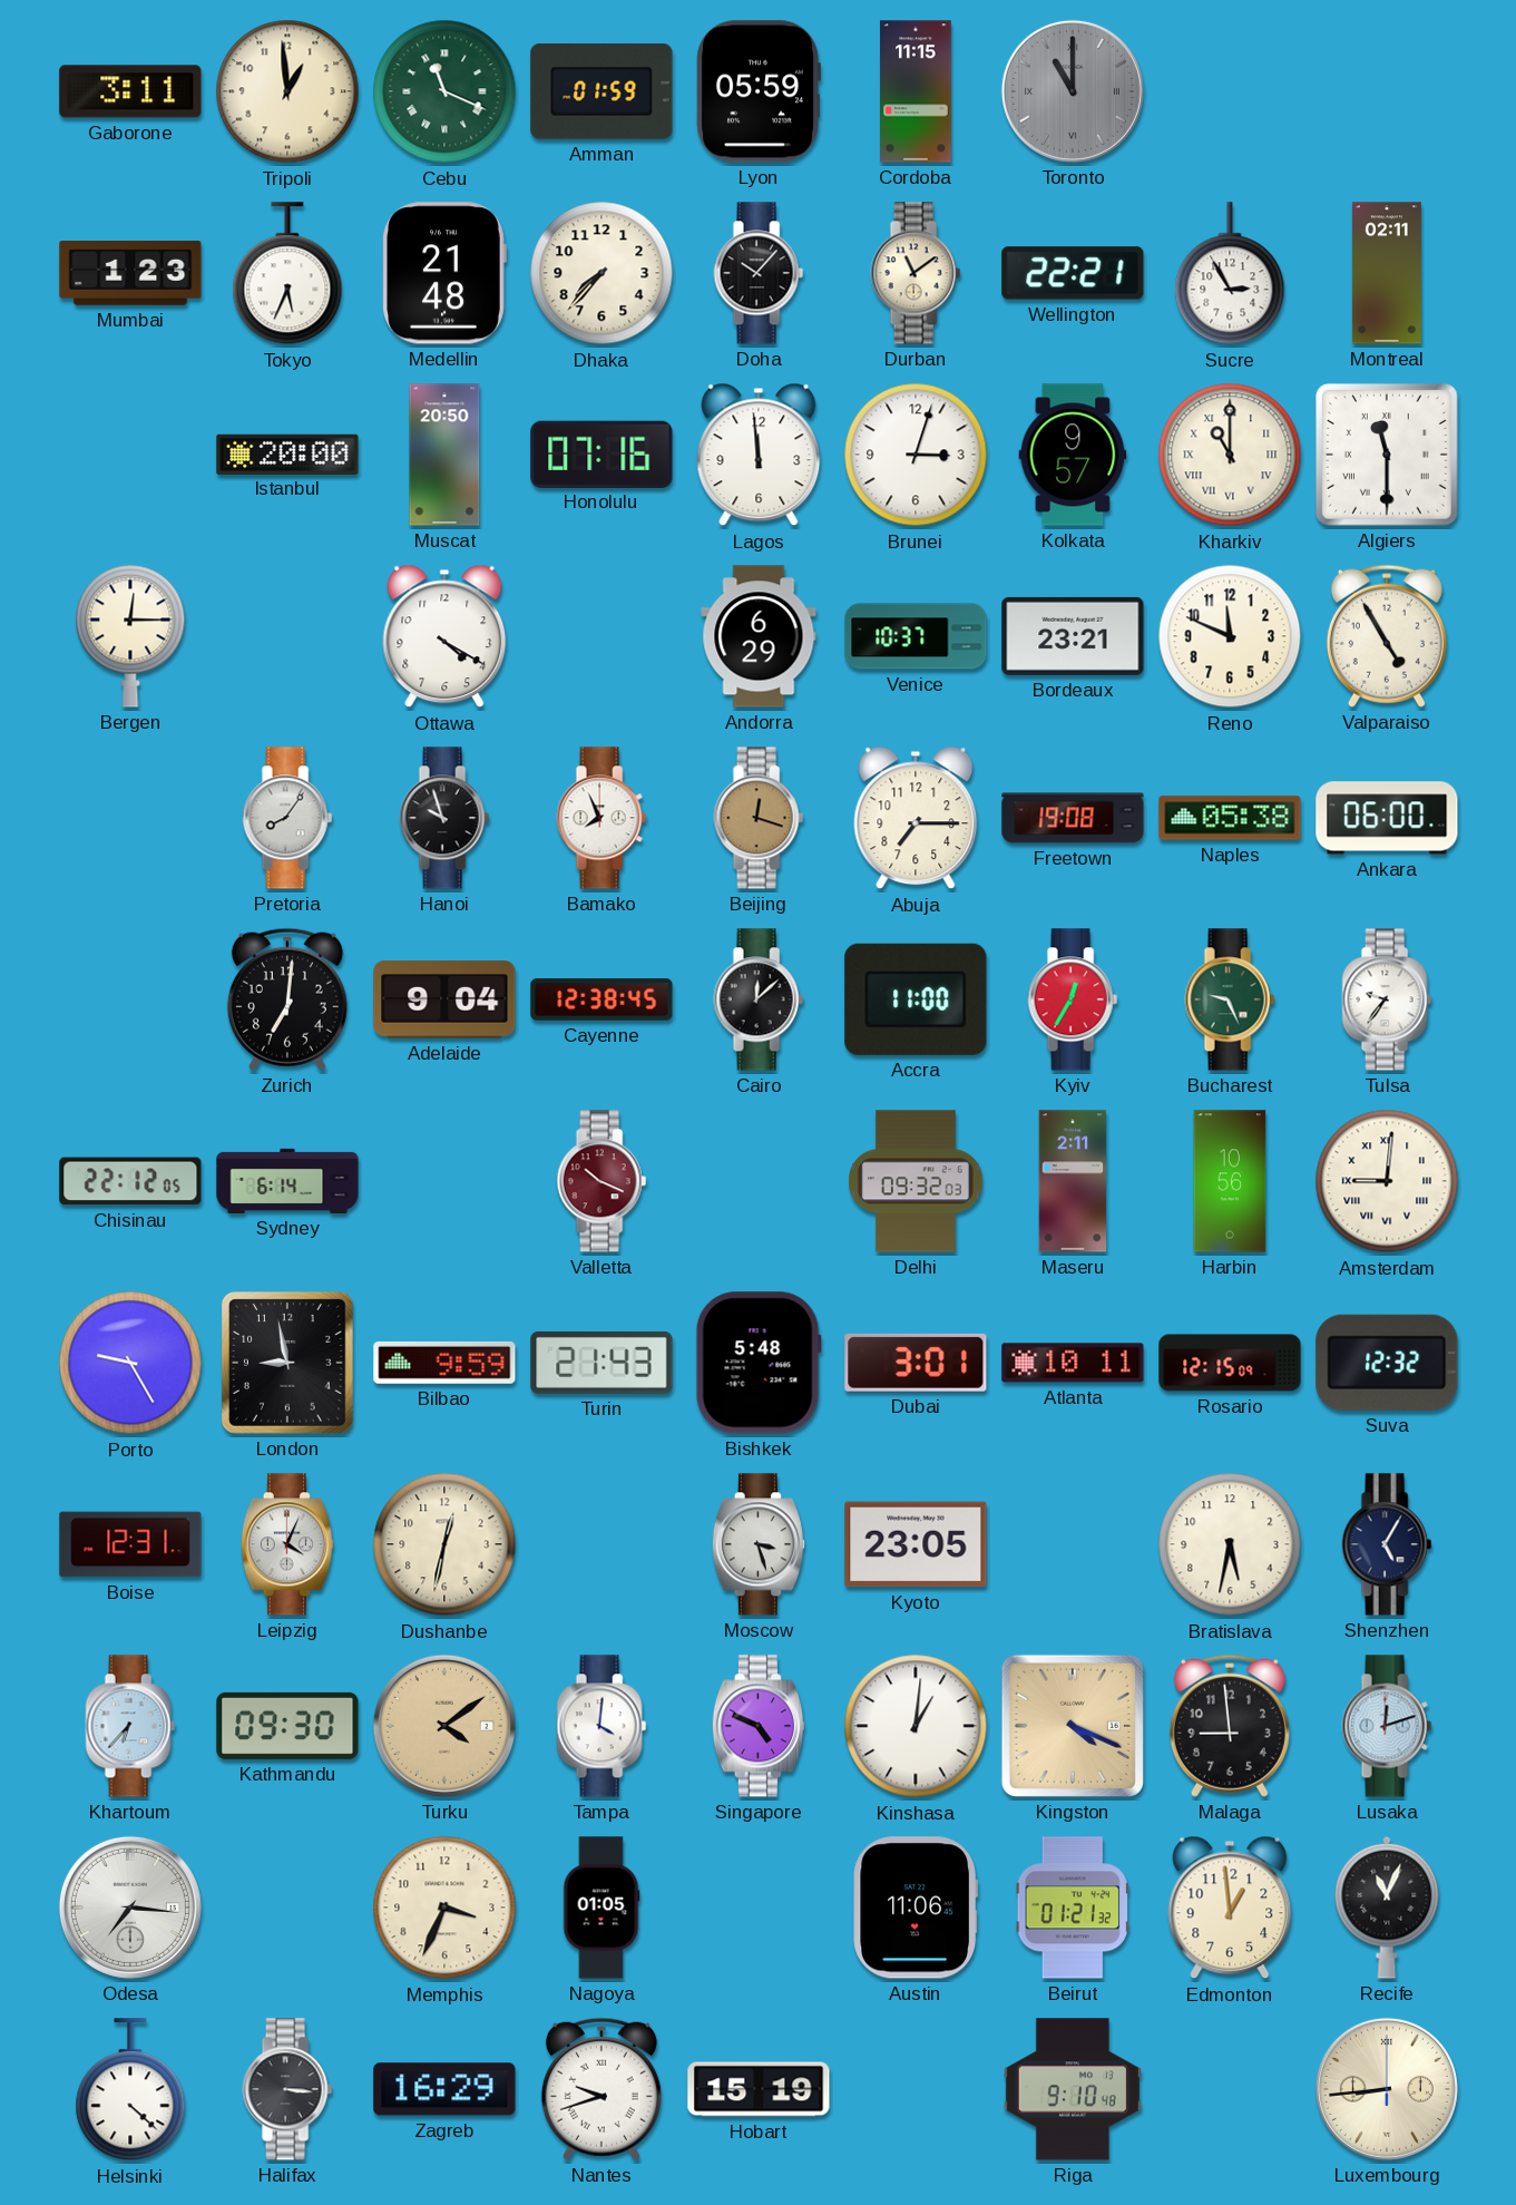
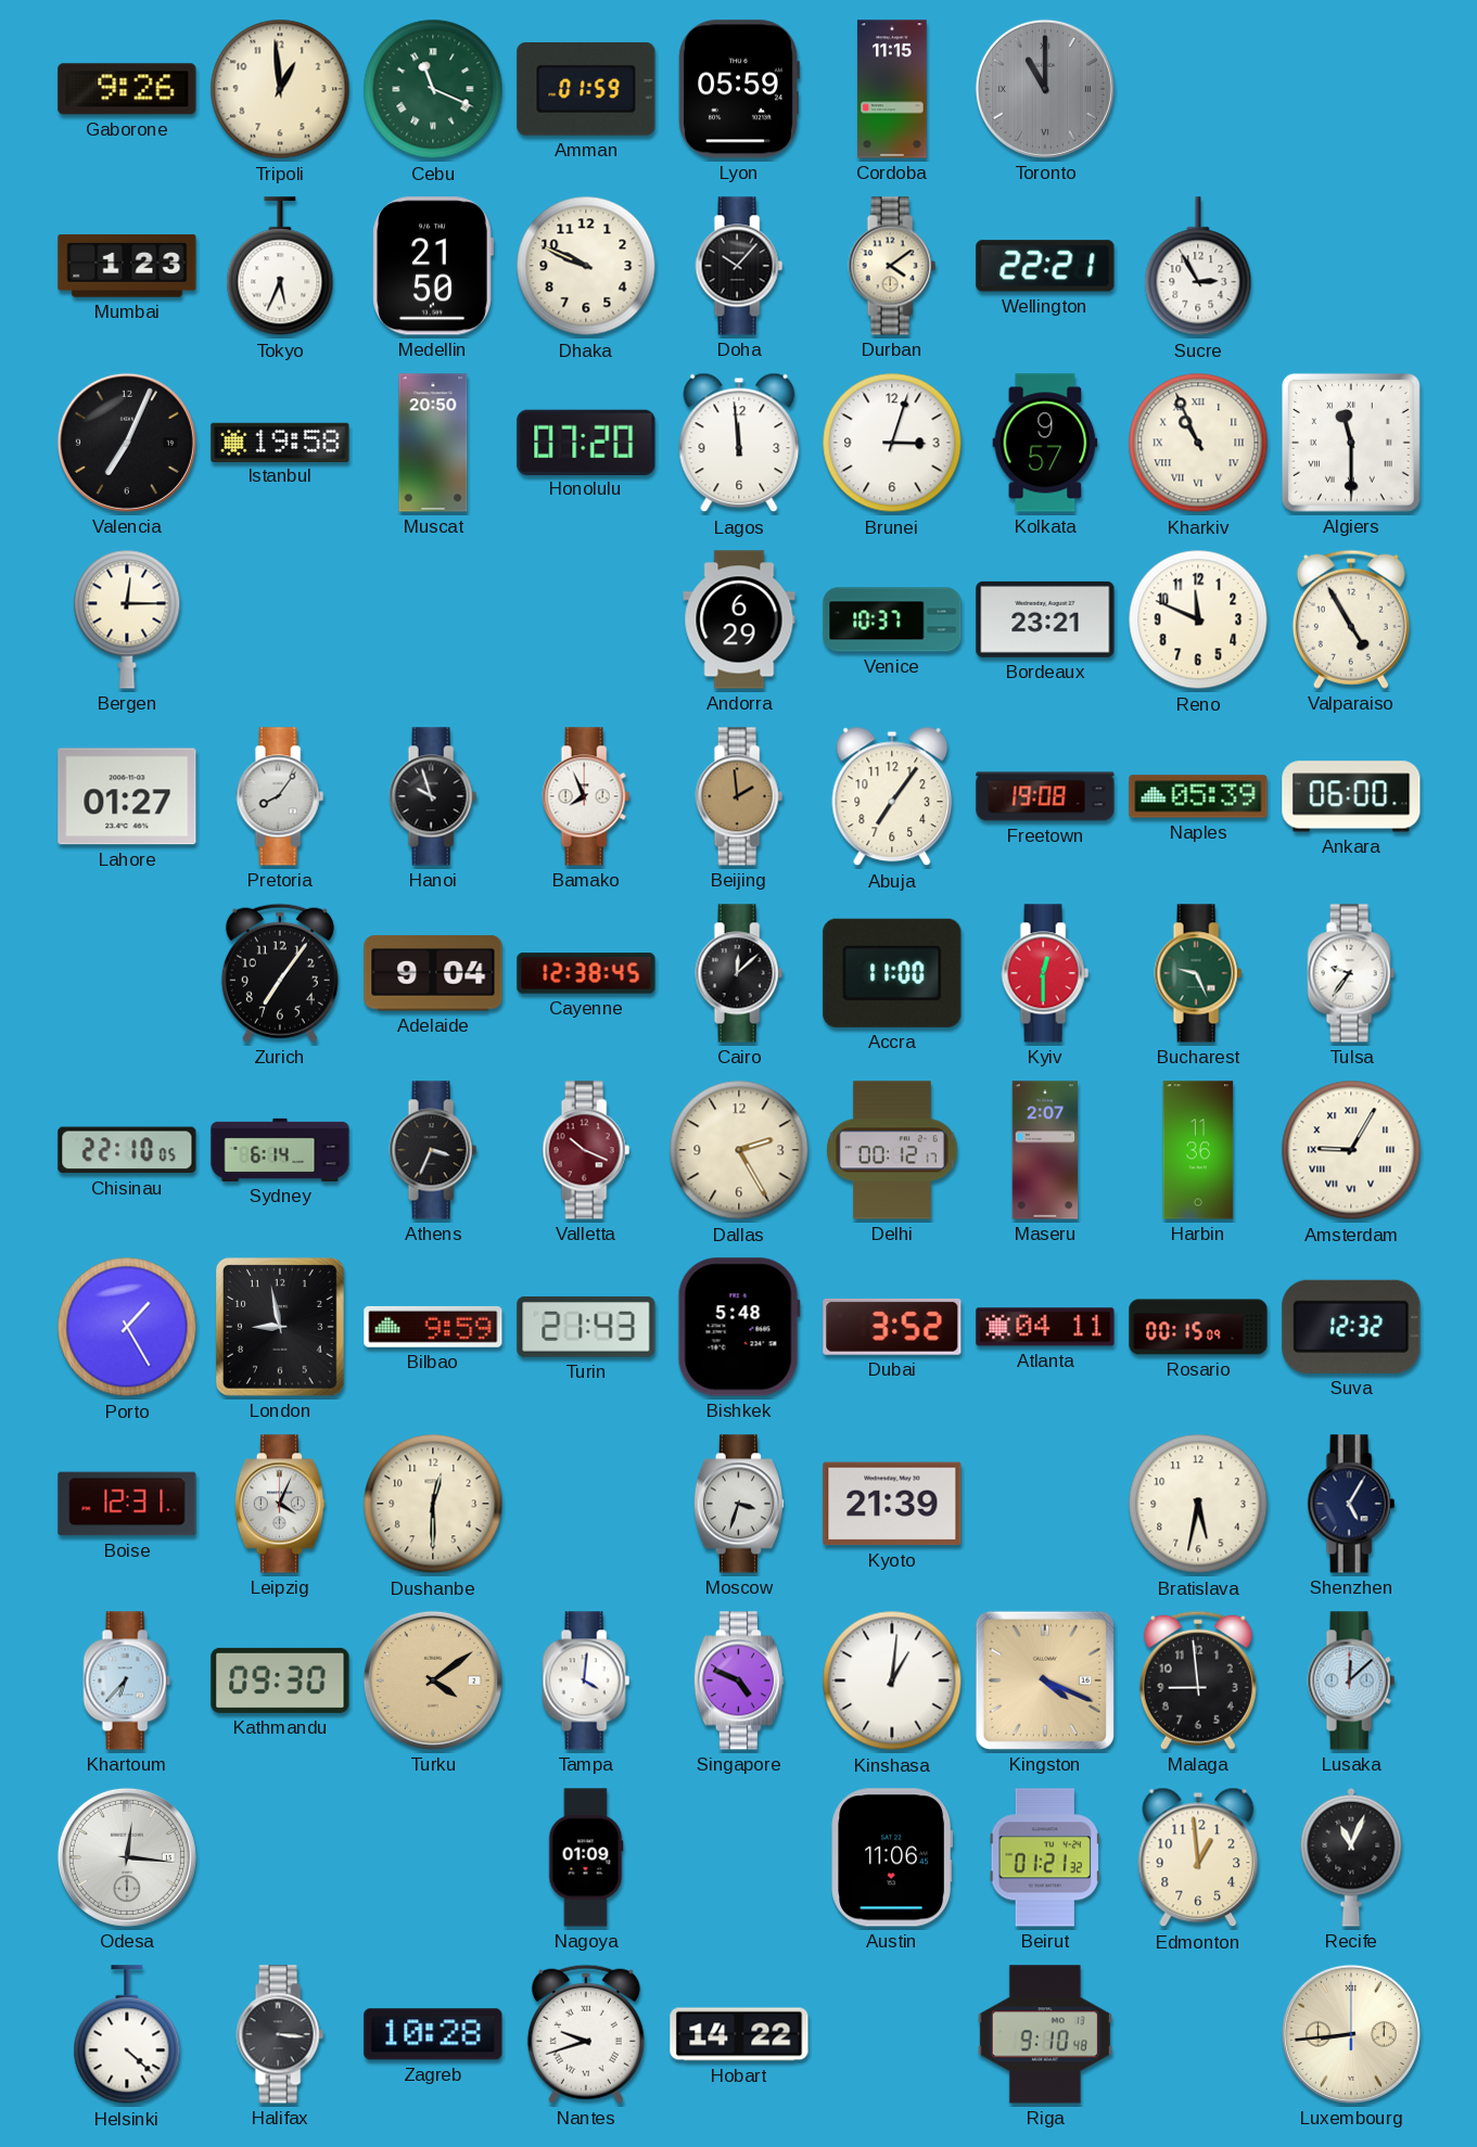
Gaborone: 3:11 -> 9:26
Medellin: 21:48 -> 21:50
Dhaka: 7:37 -> 9:49
Durban: 11:09 -> 4:09
Montreal: 02:11 -> none
Valencia: none -> 7:04
Istanbul: 20:00 -> 19:58
Honolulu: 07:16 -> 07:20
Kharkiv: 11:00 -> 10:56
Ottawa: 4:20 -> none
Lahore: none -> 01:27
Beijing: 12:18 -> 1:59
Abuja: 7:15 -> 7:06
Naples: 05:38 -> 05:39
Zurich: 7:01 -> 7:06
Kyiv: 12:35 -> 12:30
Chisinau: 22:12 -> 22:10
Athens: none -> 3:34
Dallas: none -> 2:25
Delhi: 09:32 -> 00:12
Maseru: 2:11 -> 2:07
Harbin: 10:56 -> 11:36
Amsterdam: 9:01 -> 9:05
Porto: 9:25 -> 1:25
Dubai: 3:01 -> 3:52
Atlanta: 10:11 -> 04:11
Rosario: 12:15 -> 00:15
Dushanbe: 12:32 -> 12:30
Moscow: 3:27 -> 3:33
Kyoto: 23:05 -> 21:39
Lusaka: 12:12 -> 12:08
Odesa: 7:16 -> 12:16
Memphis: 3:34 -> none
Nagoya: 01:05 -> 01:09
Zagreb: 16:29 -> 10:28
Hobart: 15:19 -> 14:22
